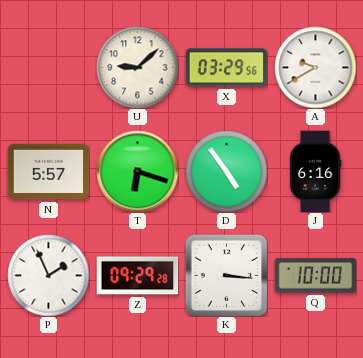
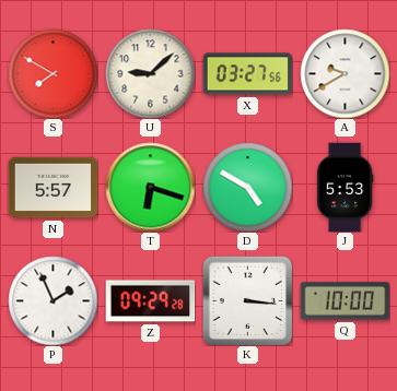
S: none -> 7:50
X: 03:29 -> 03:27
D: 4:54 -> 4:50
J: 6:16 -> 5:53
